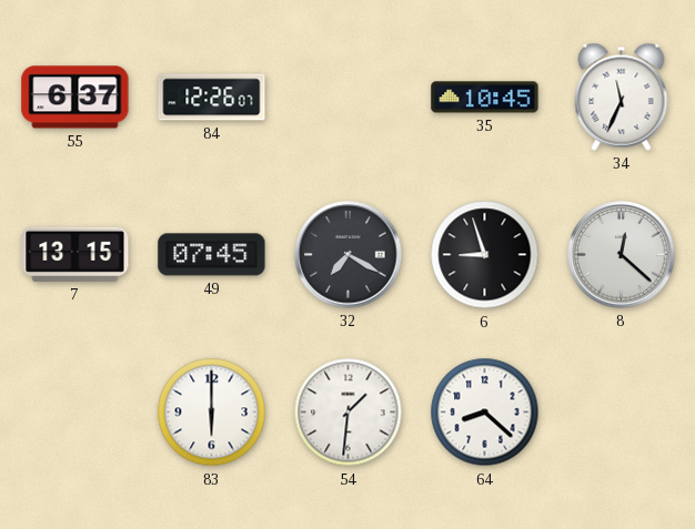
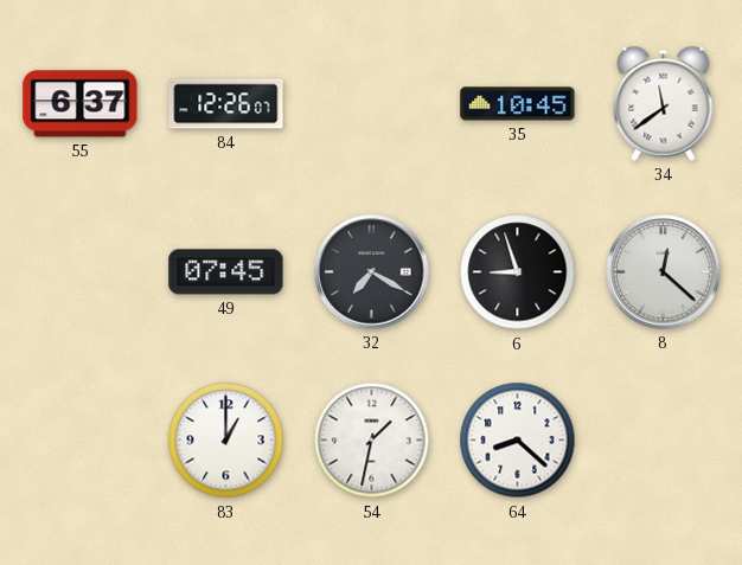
34: 11:34 -> 11:39
7: 13:15 -> none
83: 6:00 -> 1:00
54: 1:31 -> 1:32
